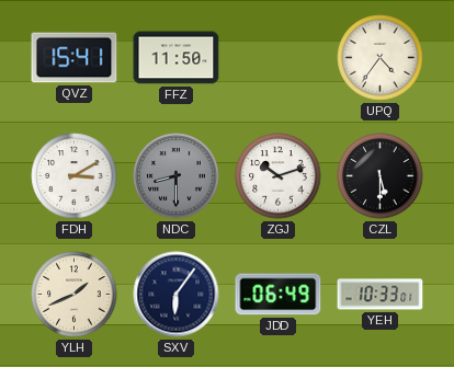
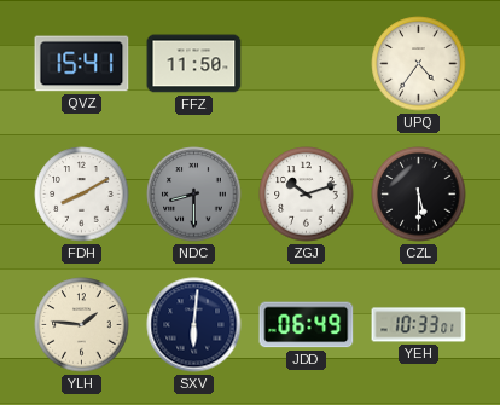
FDH: 3:10 -> 8:10
YLH: 1:41 -> 1:46
SXV: 6:06 -> 6:01
